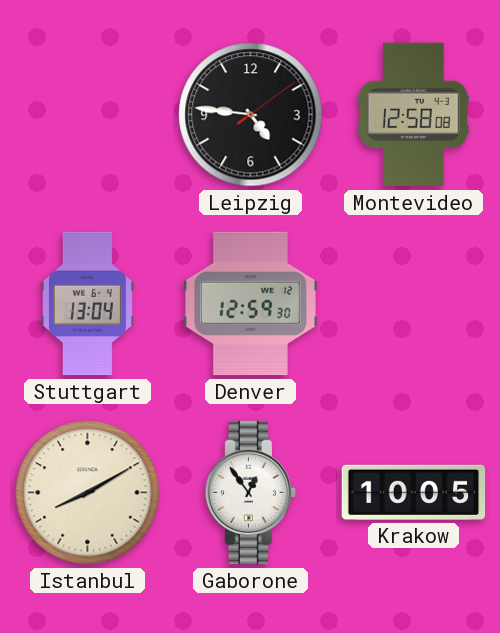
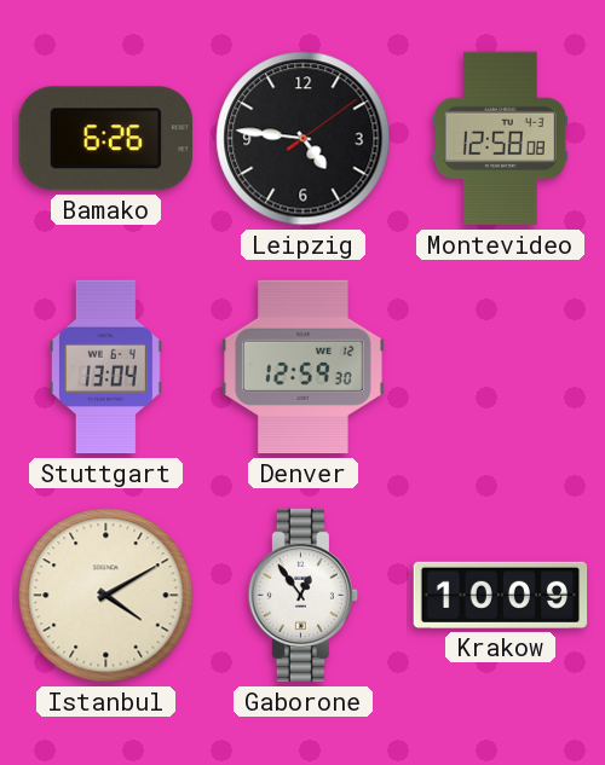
Bamako: none -> 6:26
Istanbul: 8:10 -> 4:10
Krakow: 10:05 -> 10:09
